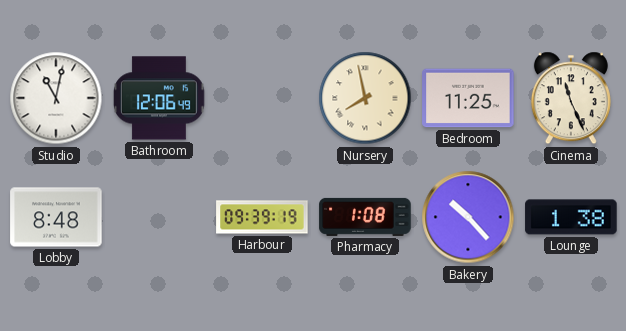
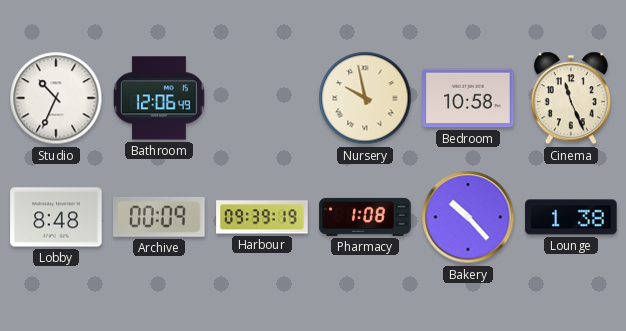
Studio: 11:02 -> 10:34
Nursery: 7:58 -> 9:58
Bedroom: 11:25 -> 10:58
Archive: none -> 00:09
